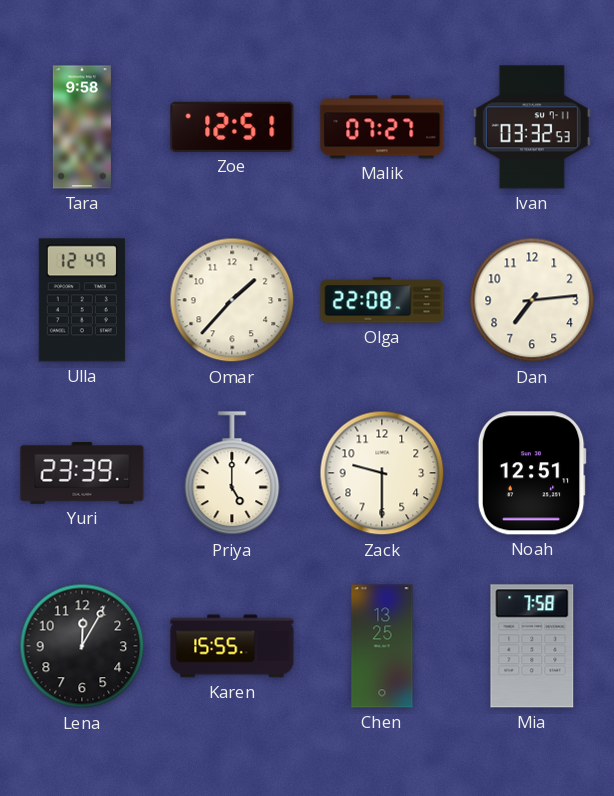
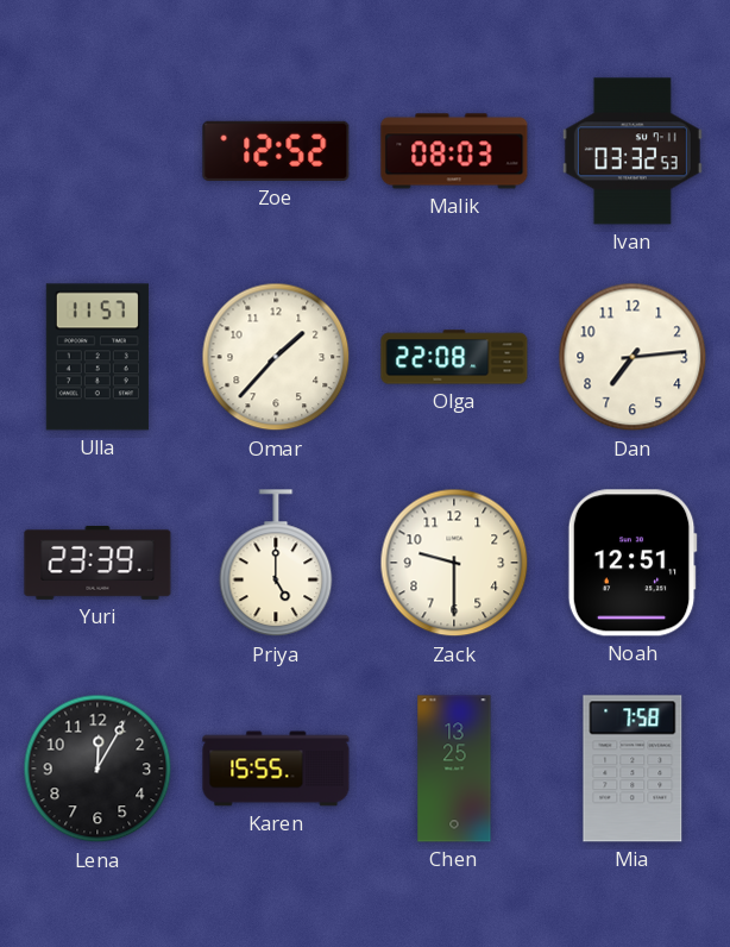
Tara: 9:58 -> none
Zoe: 12:51 -> 12:52
Malik: 07:27 -> 08:03
Ulla: 12:49 -> 11:57
